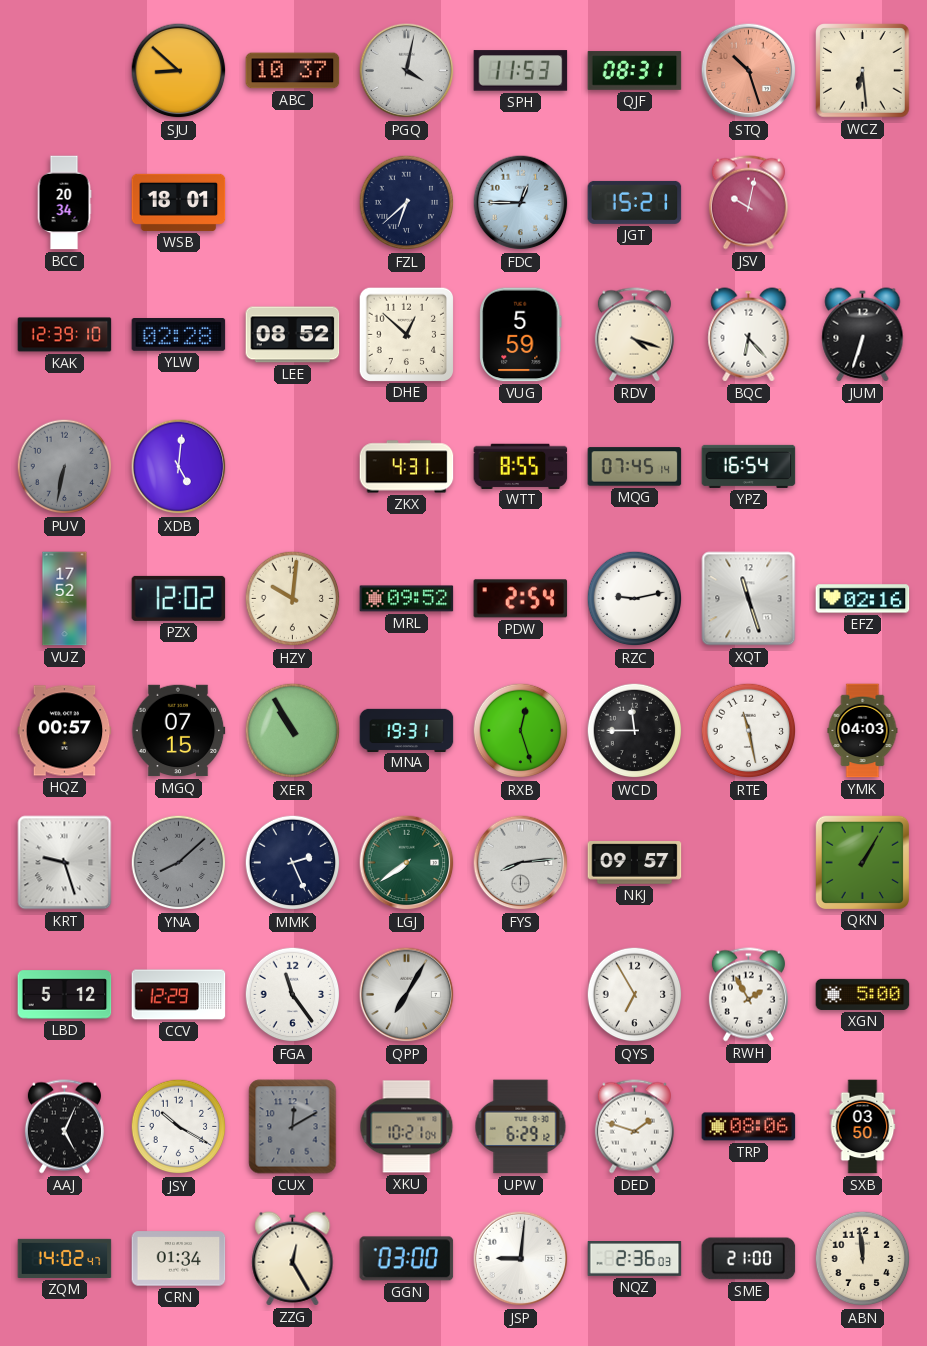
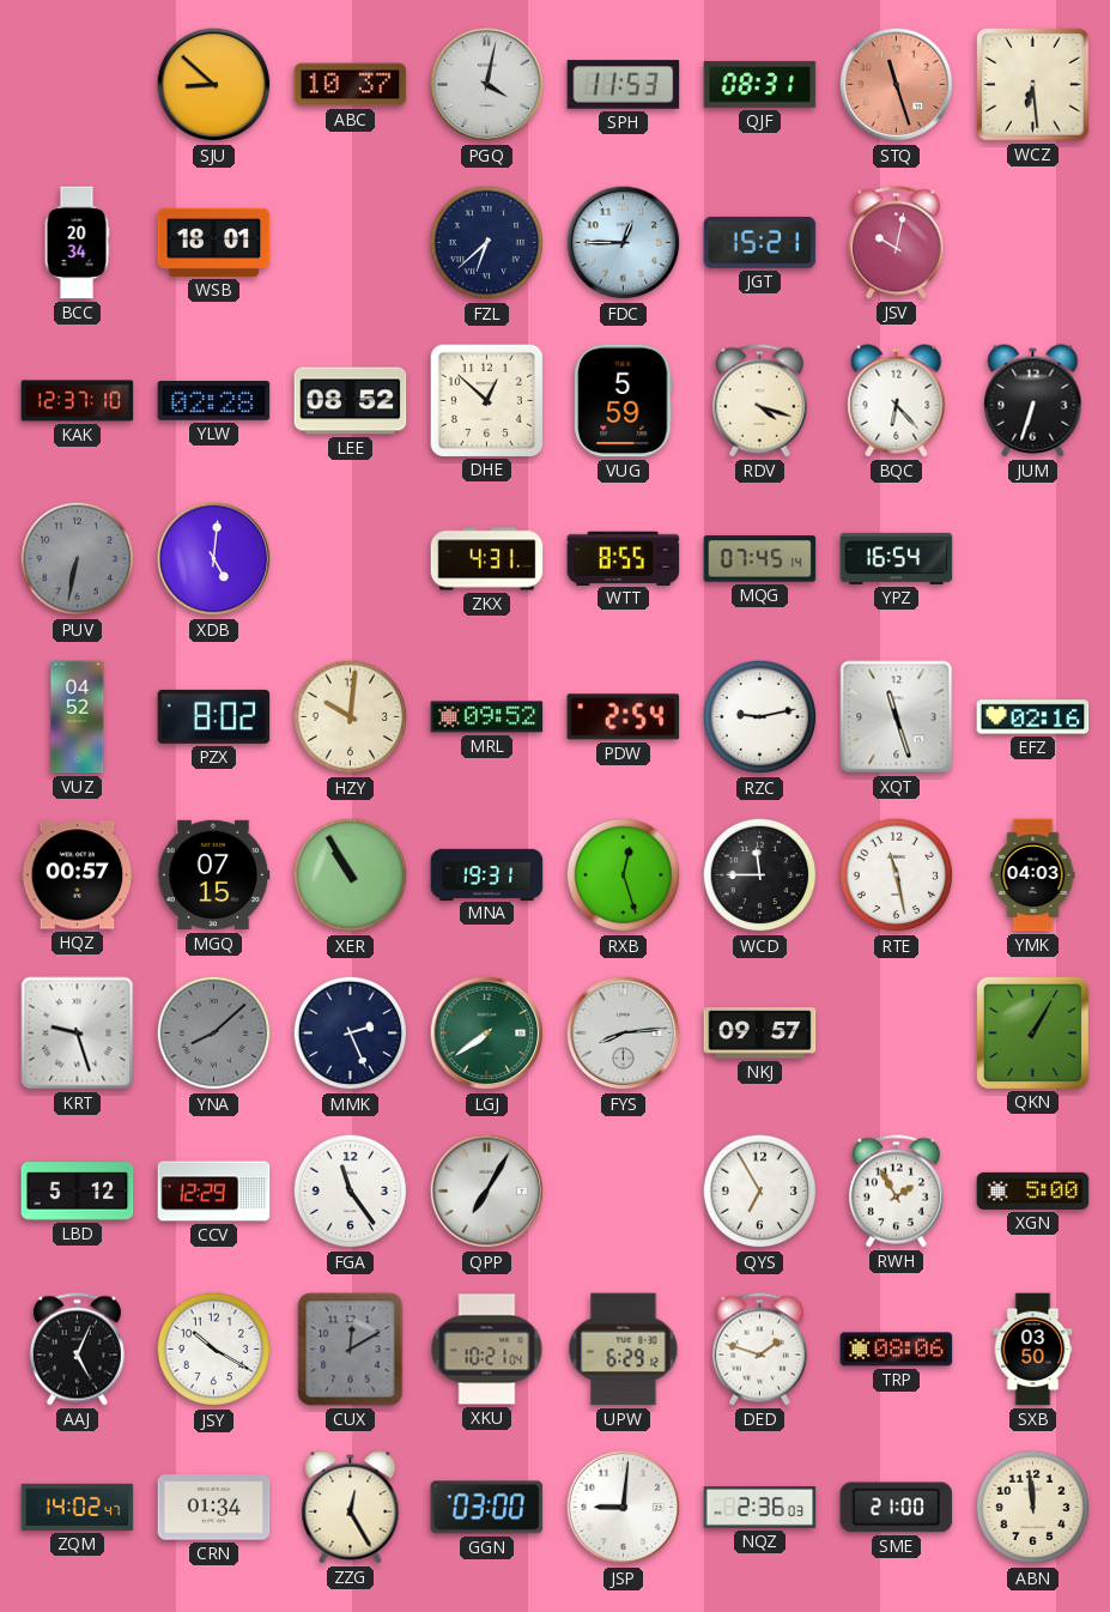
STQ: 10:27 -> 11:27
KAK: 12:39 -> 12:37
VUZ: 17:52 -> 04:52
PZX: 12:02 -> 8:02
